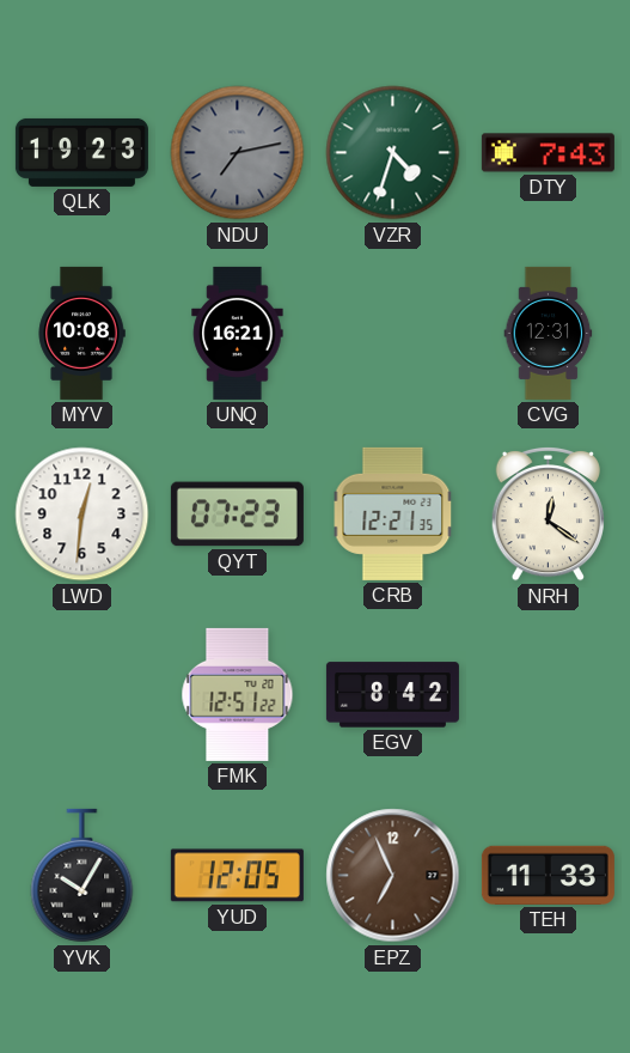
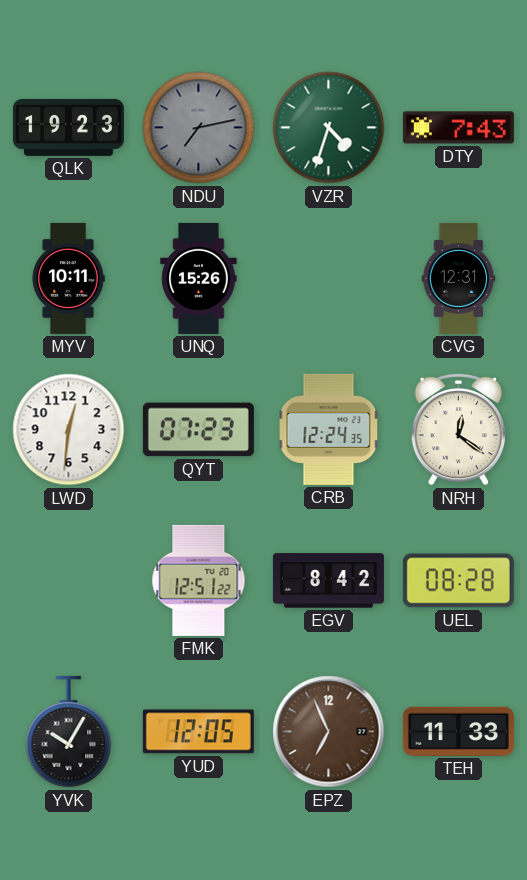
MYV: 10:08 -> 10:11
UNQ: 16:21 -> 15:26
CRB: 12:21 -> 12:24
UEL: none -> 08:28
